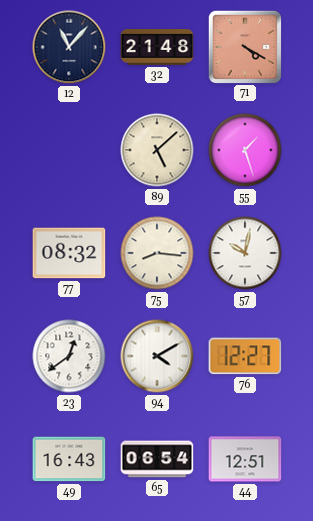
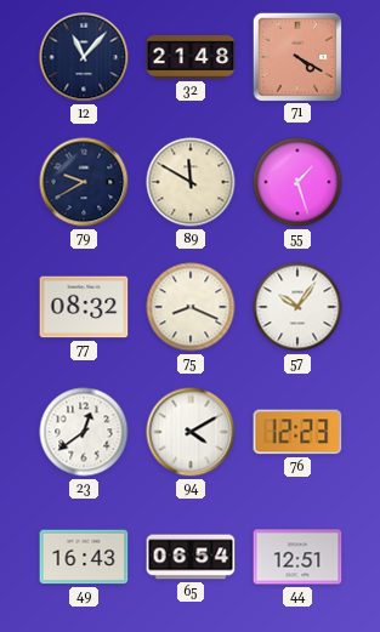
79: none -> 9:40
89: 5:08 -> 11:50
75: 8:16 -> 8:19
57: 10:02 -> 10:06
76: 12:27 -> 12:23
